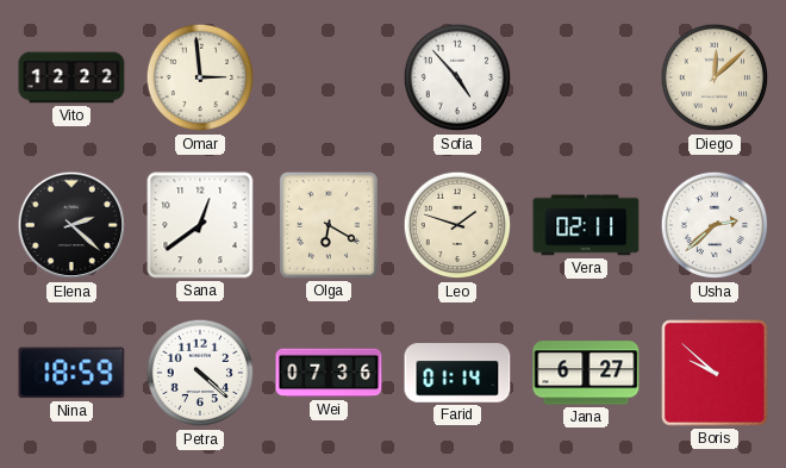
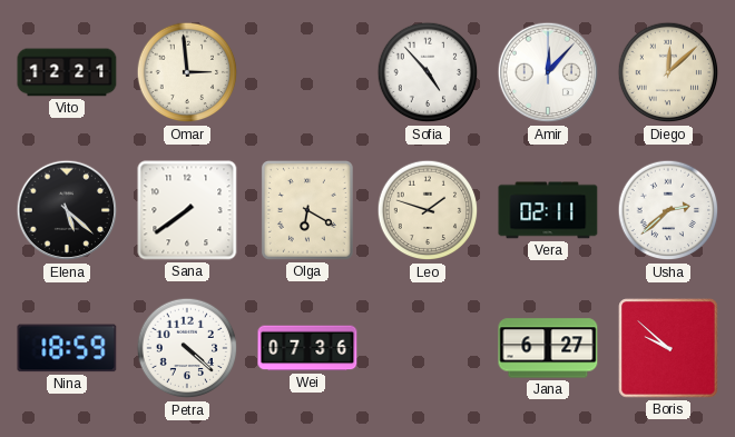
Vito: 12:22 -> 12:21
Amir: none -> 12:07
Elena: 2:22 -> 5:22
Sana: 12:39 -> 7:39
Farid: 01:14 -> none
